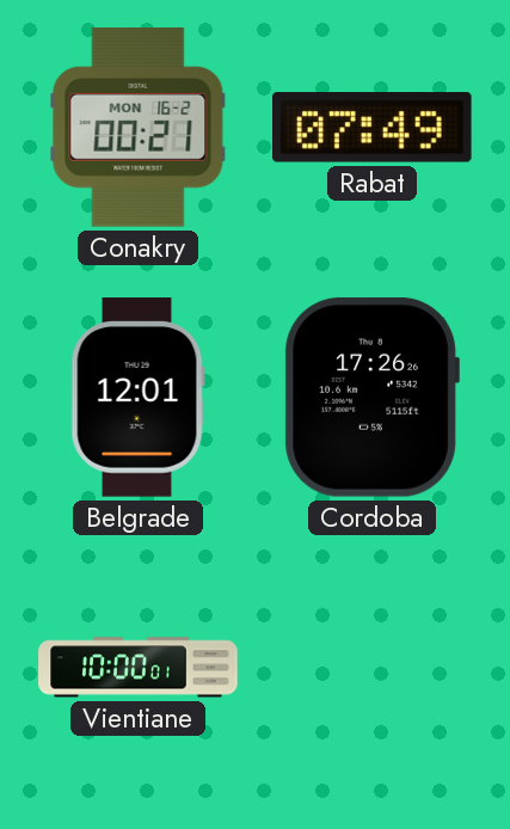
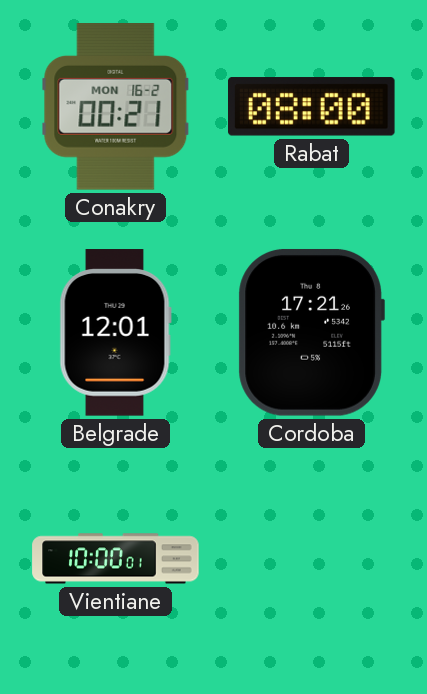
Rabat: 07:49 -> 08:00
Cordoba: 17:26 -> 17:21
